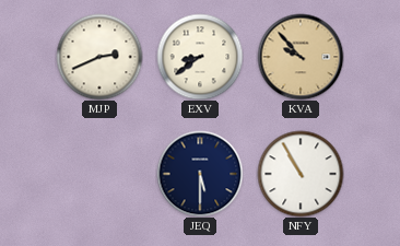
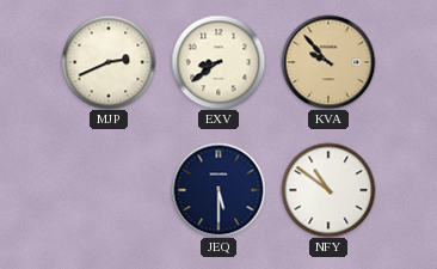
NFY: 10:55 -> 10:51
